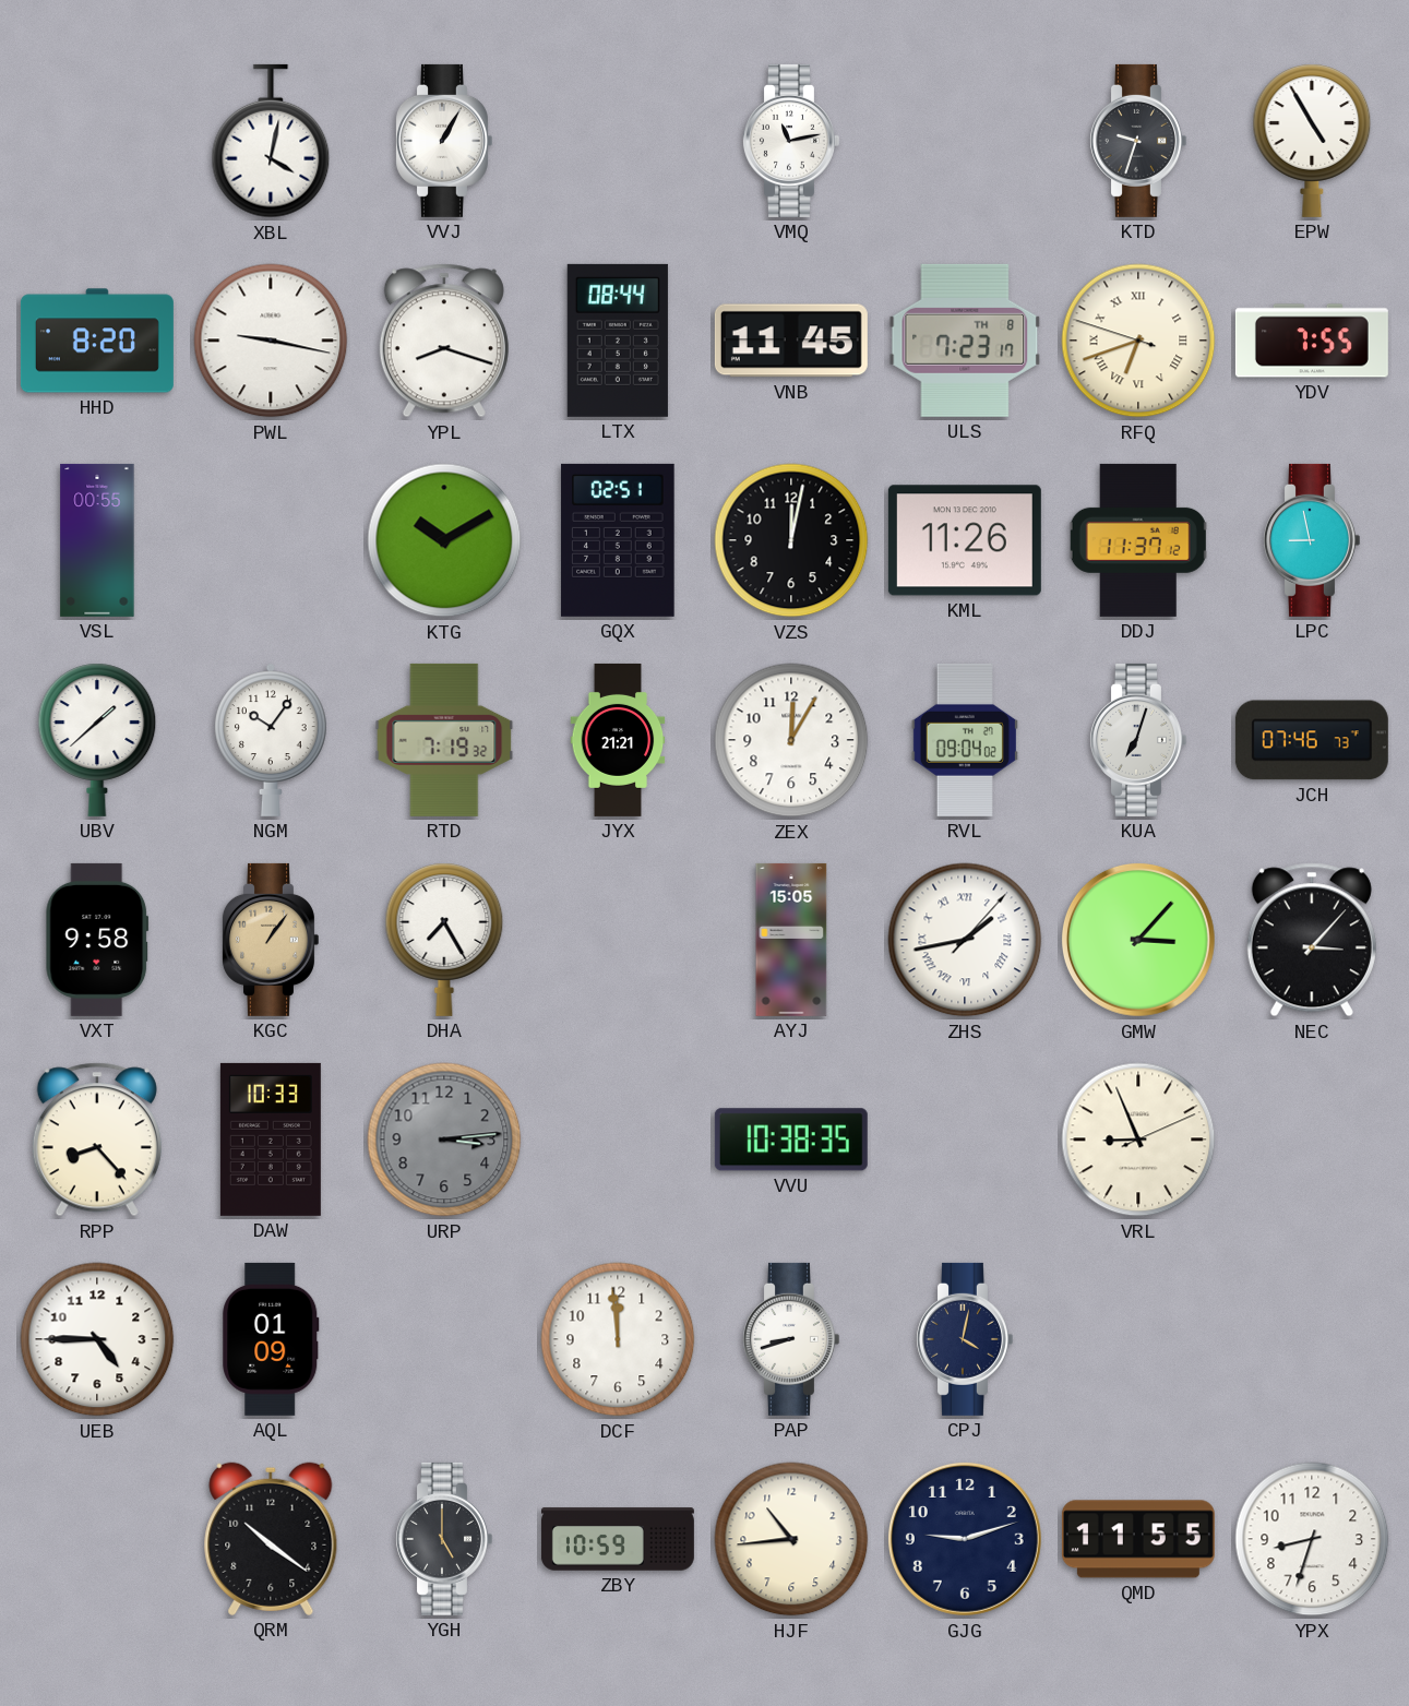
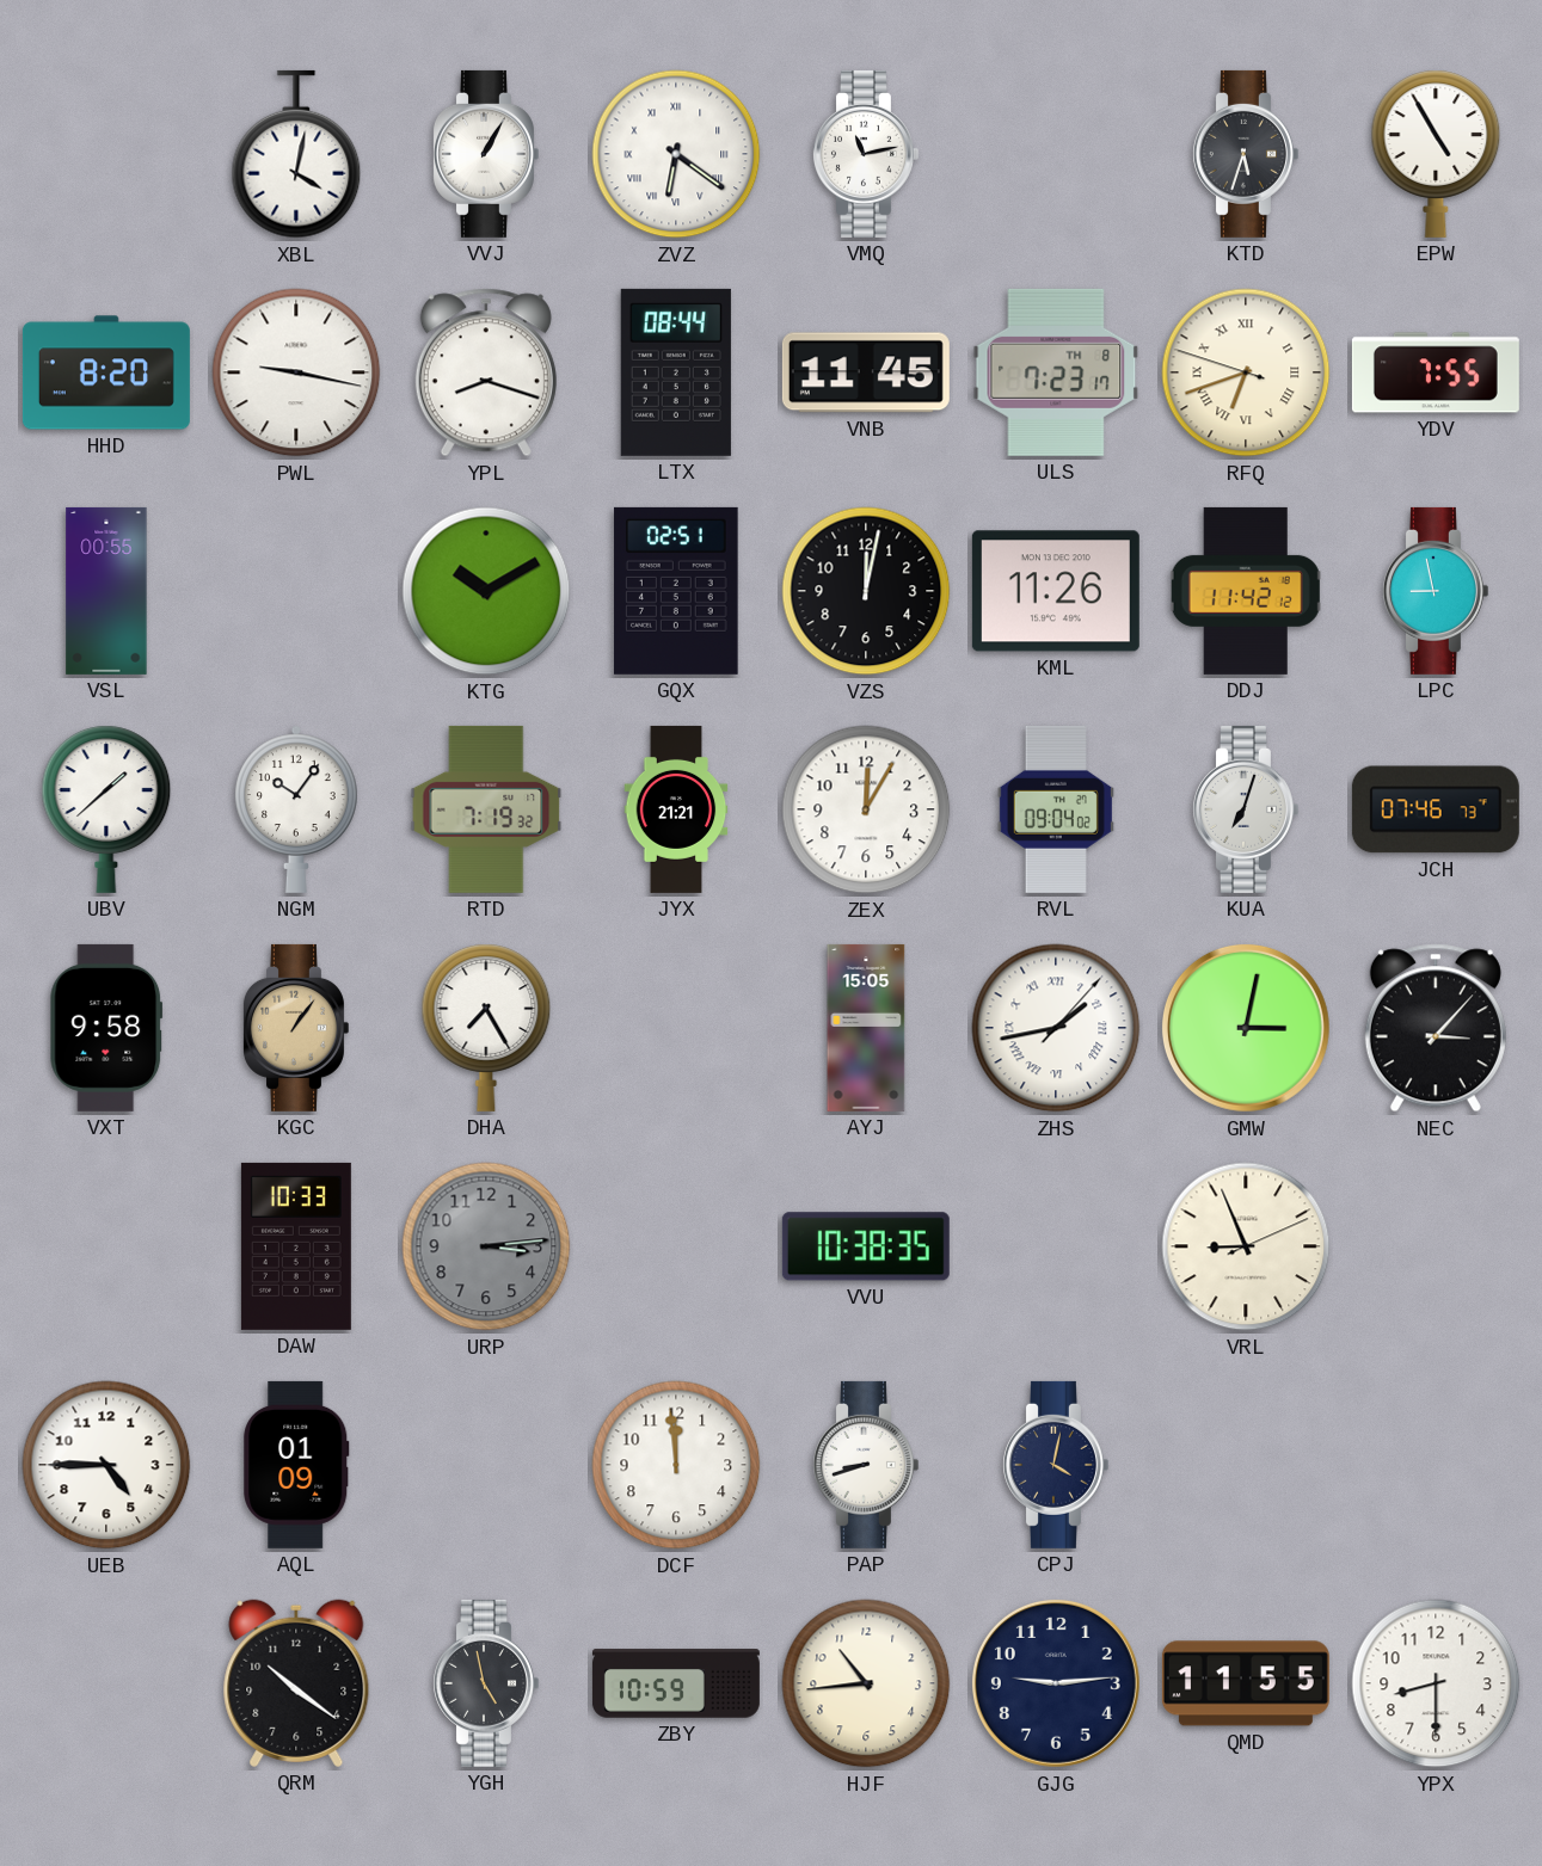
ZVZ: none -> 6:21
KTD: 9:33 -> 5:33
DDJ: 11:37 -> 11:42
GMW: 3:07 -> 3:02
RPP: 8:23 -> none
YGH: 5:00 -> 4:58
GJG: 9:12 -> 9:14
YPX: 8:33 -> 8:30
